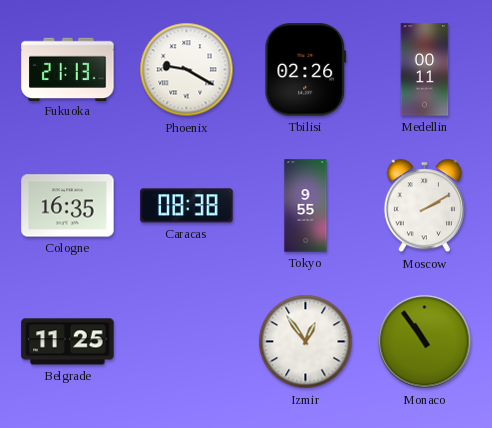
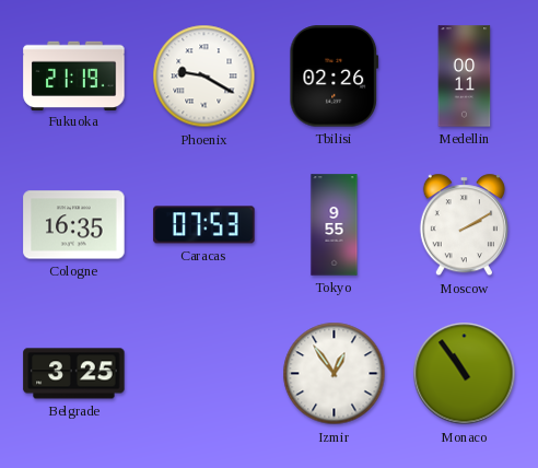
Fukuoka: 21:13 -> 21:19
Caracas: 08:38 -> 07:53
Belgrade: 11:25 -> 3:25
